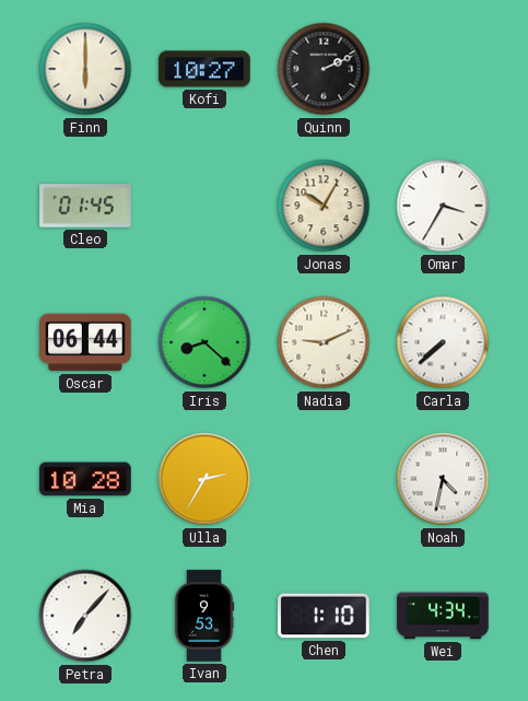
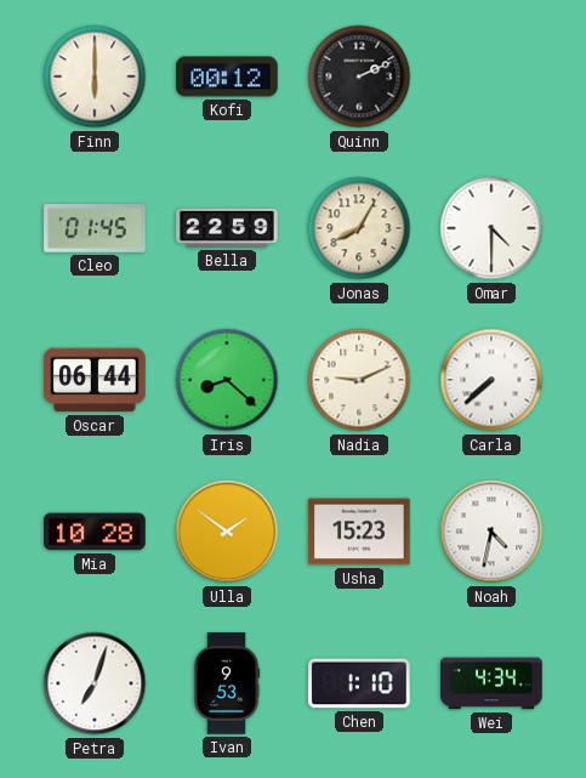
Kofi: 10:27 -> 00:12
Bella: none -> 22:59
Jonas: 10:05 -> 8:05
Omar: 3:35 -> 4:30
Ulla: 2:35 -> 1:51
Usha: none -> 15:23
Petra: 7:07 -> 7:03
